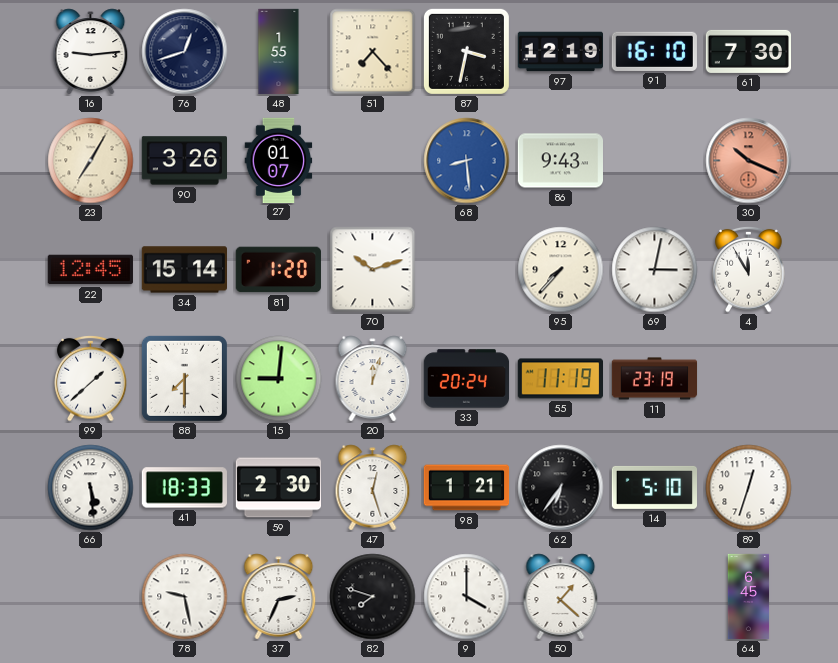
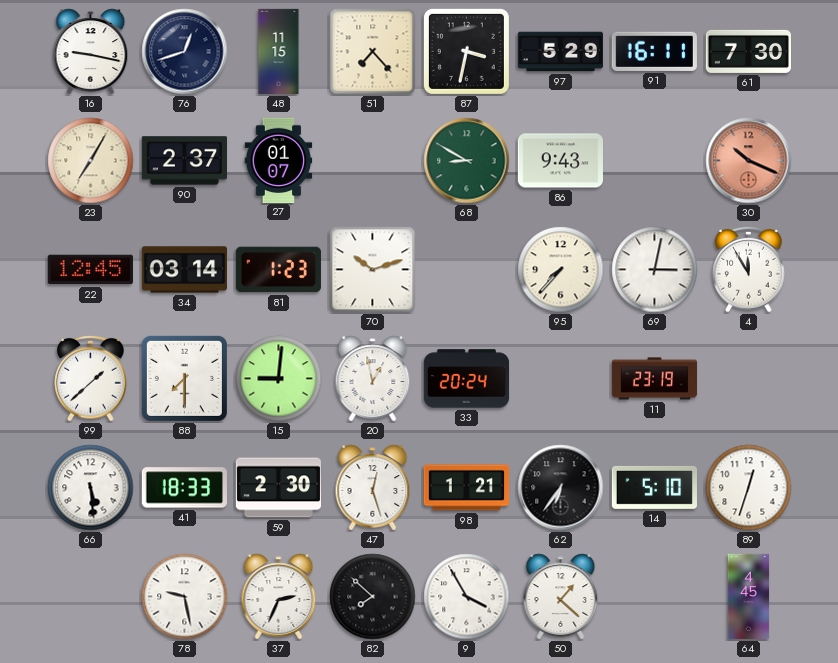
16: 9:14 -> 9:17
48: 1:55 -> 11:15
97: 12:19 -> 5:29
91: 16:10 -> 16:11
90: 3:26 -> 2:37
68: 8:29 -> 8:50
68 dial: blue -> green
34: 15:14 -> 03:14
81: 1:20 -> 1:23
20: 12:03 -> 12:58
55: 11:19 -> none
82: 7:48 -> 7:52
9: 4:00 -> 3:55
64: 6:45 -> 4:45
